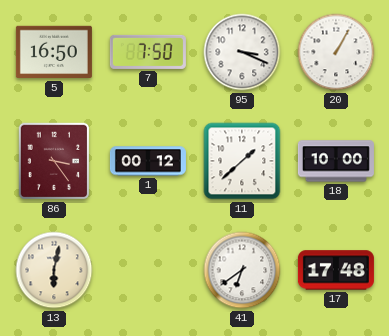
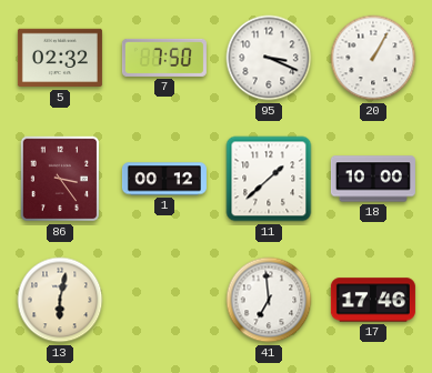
5: 16:50 -> 02:32
41: 6:39 -> 6:59
17: 17:48 -> 17:46
